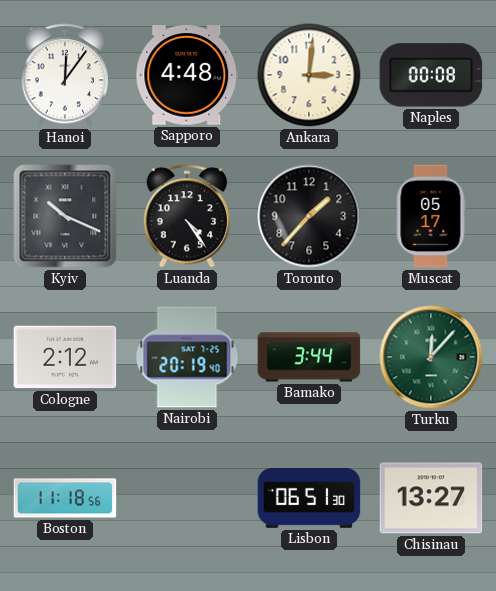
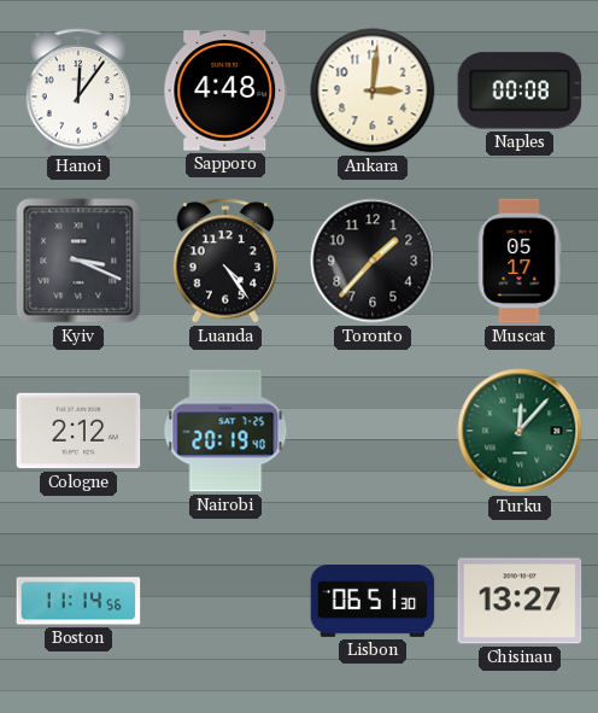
Kyiv: 10:19 -> 3:19
Bamako: 3:44 -> none
Boston: 11:18 -> 11:14
